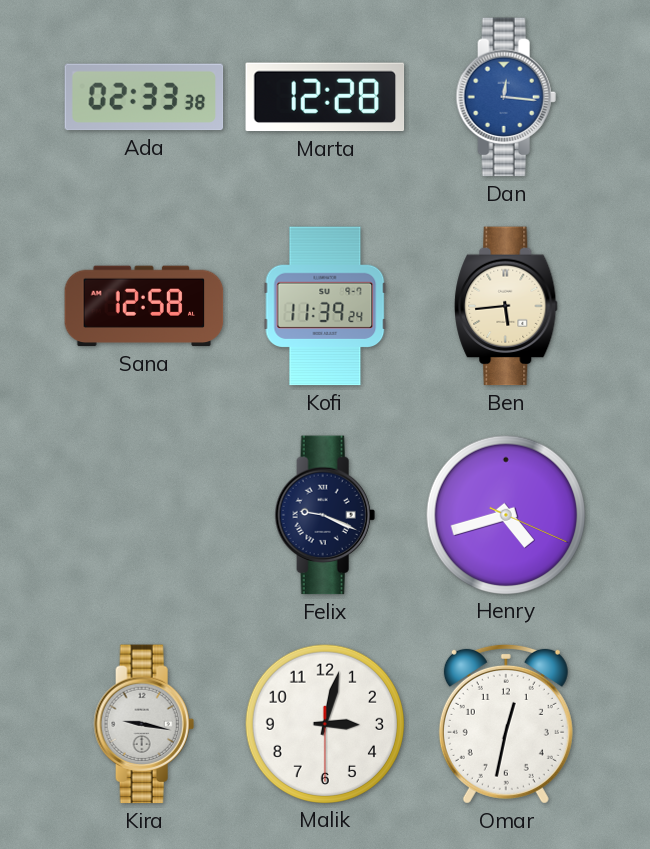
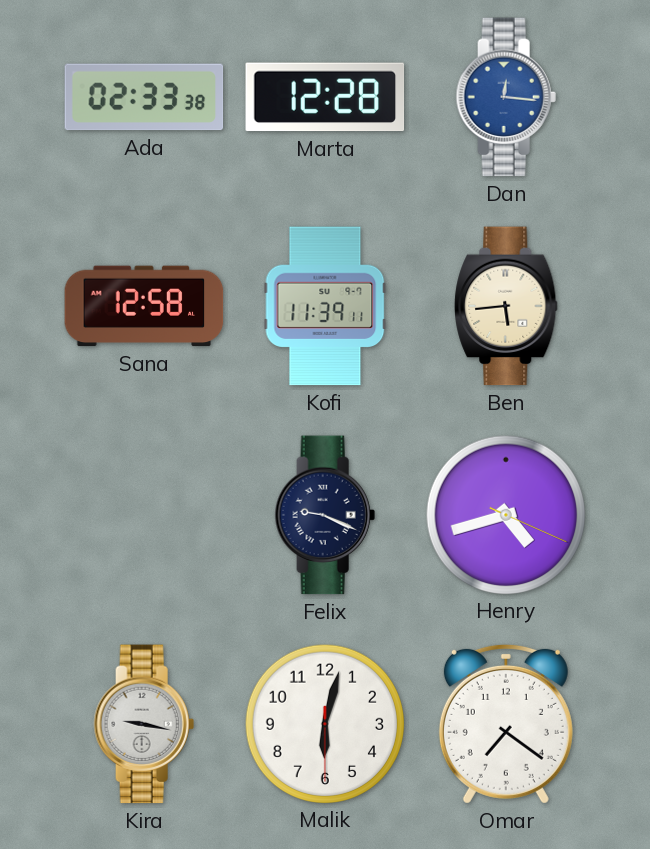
Kofi: 11:39:24 -> 11:39:11
Malik: 3:02 -> 6:02
Omar: 12:32 -> 7:21
